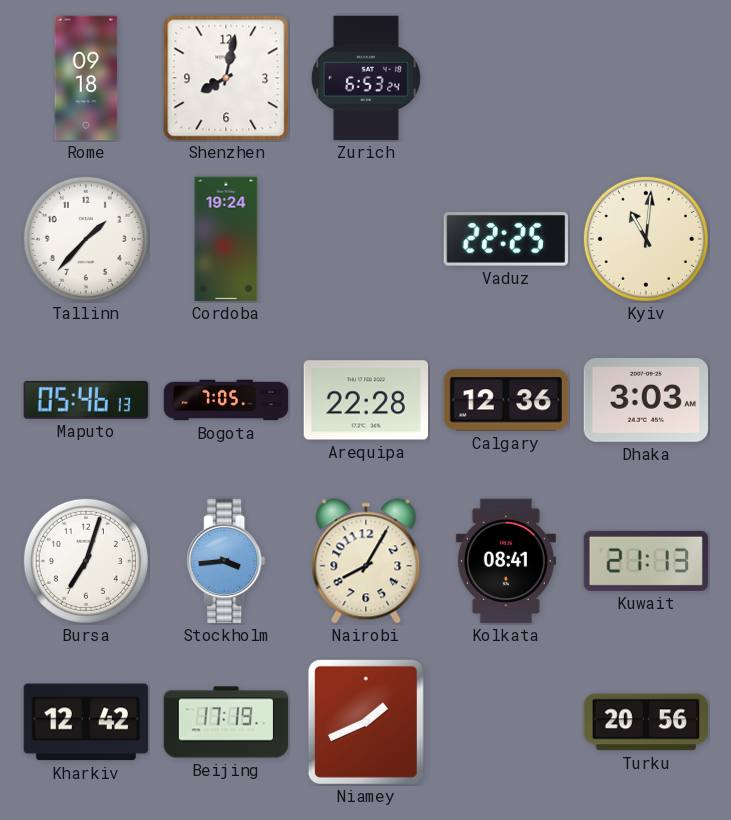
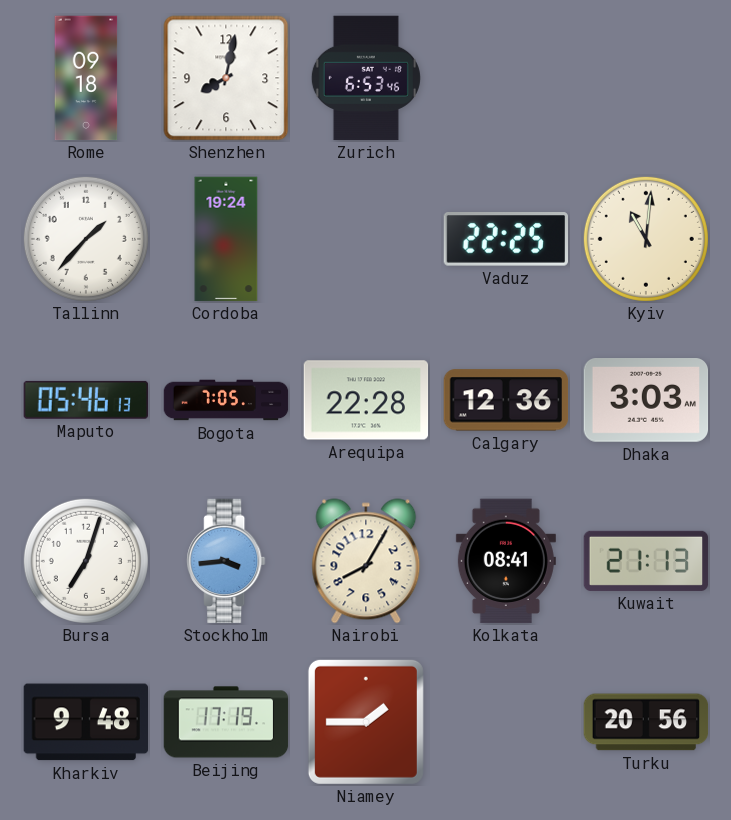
Zurich: 6:53:24 -> 6:53:46
Kharkiv: 12:42 -> 9:48
Niamey: 1:41 -> 1:45
